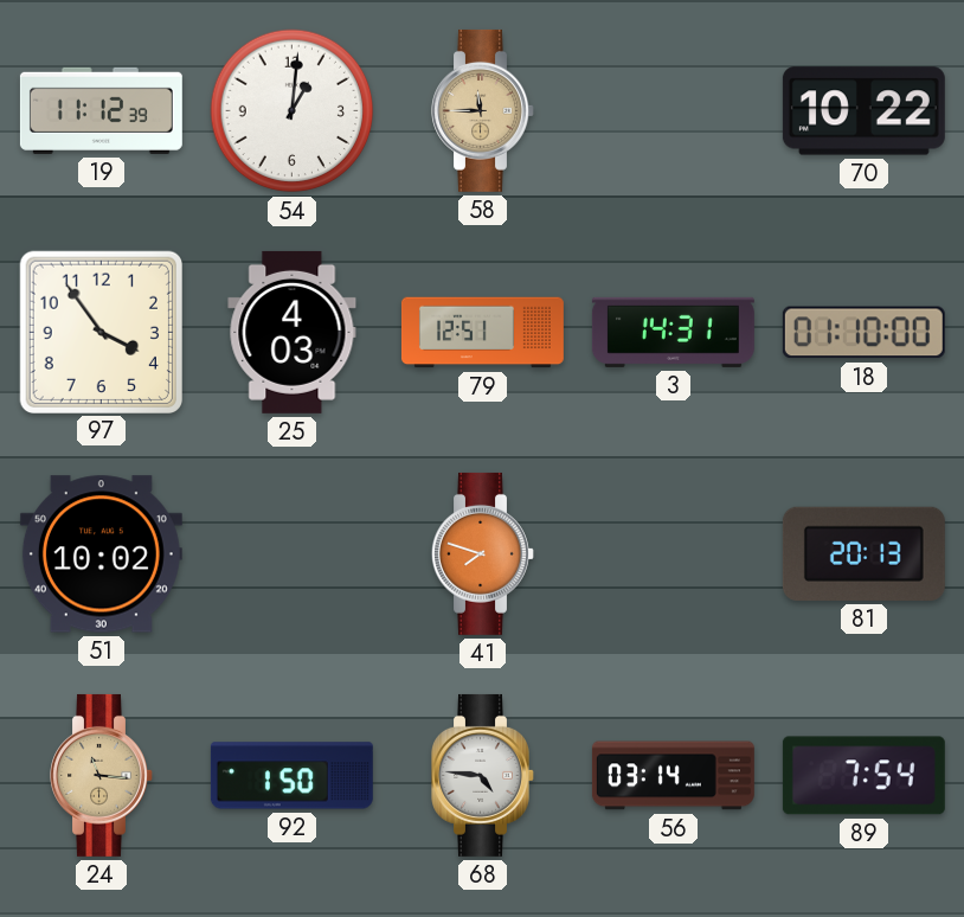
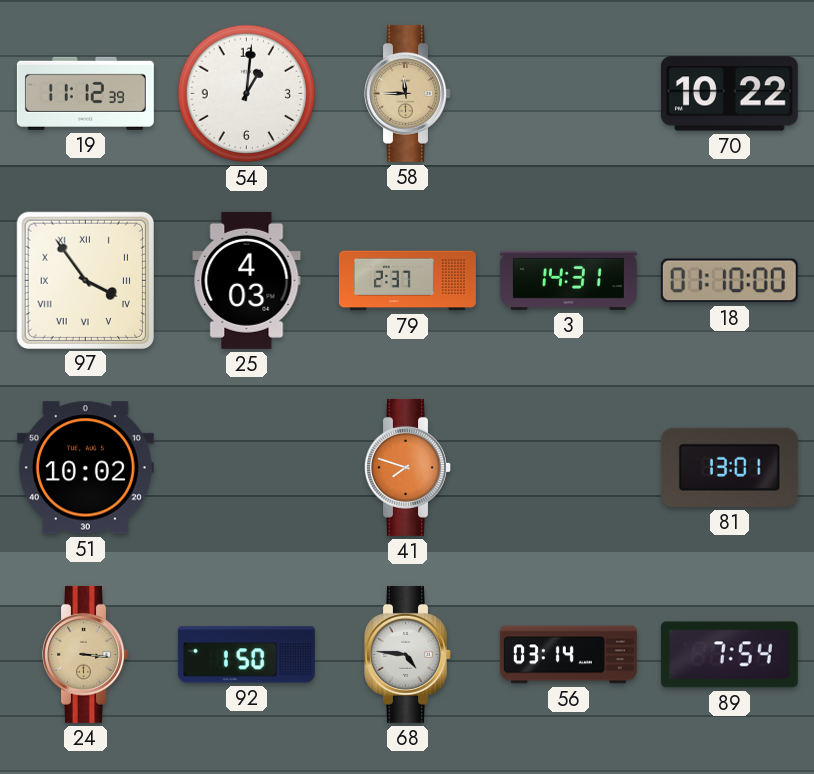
97 numerals: Arabic -> Roman
79: 12:51 -> 2:37
81: 20:13 -> 13:01
24: 11:16 -> 3:16
